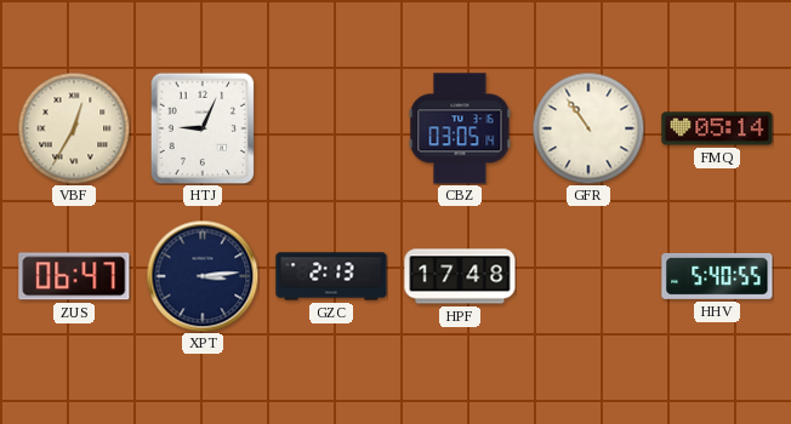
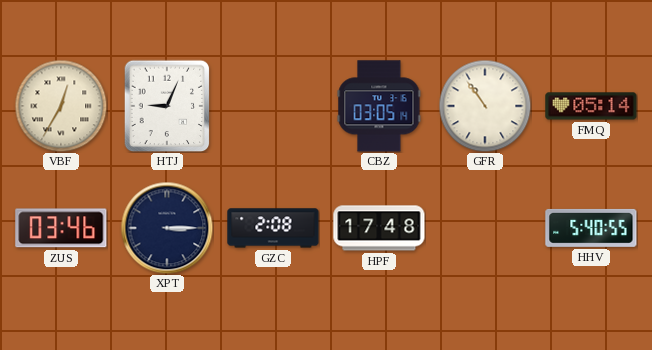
ZUS: 06:47 -> 03:46
XPT: 3:14 -> 3:15
GZC: 2:13 -> 2:08
